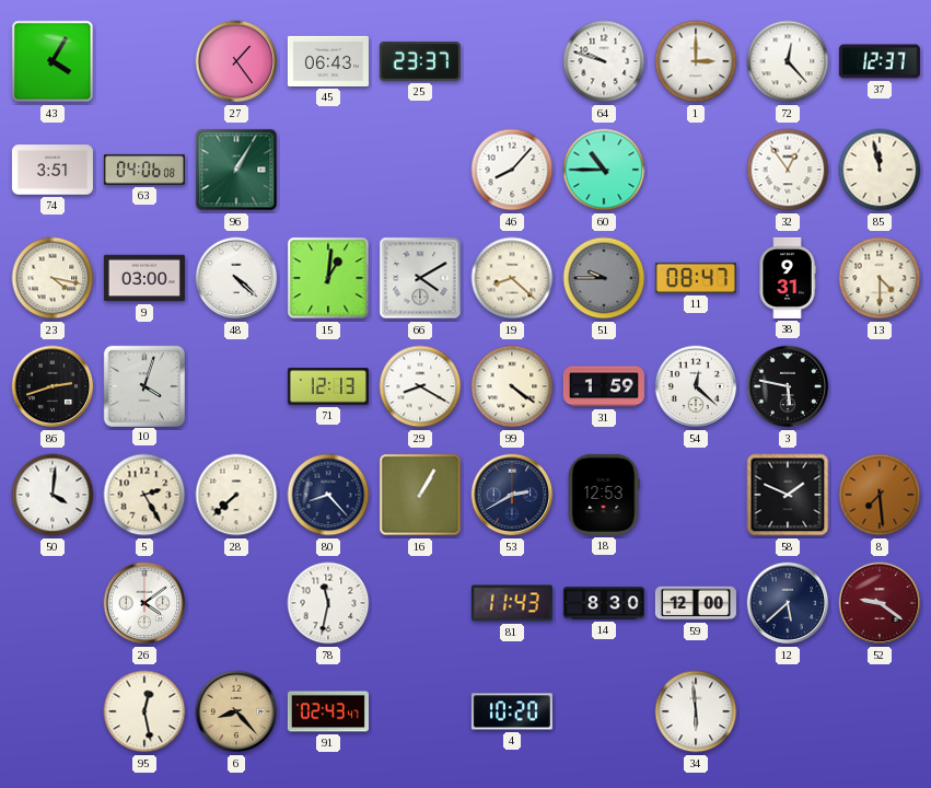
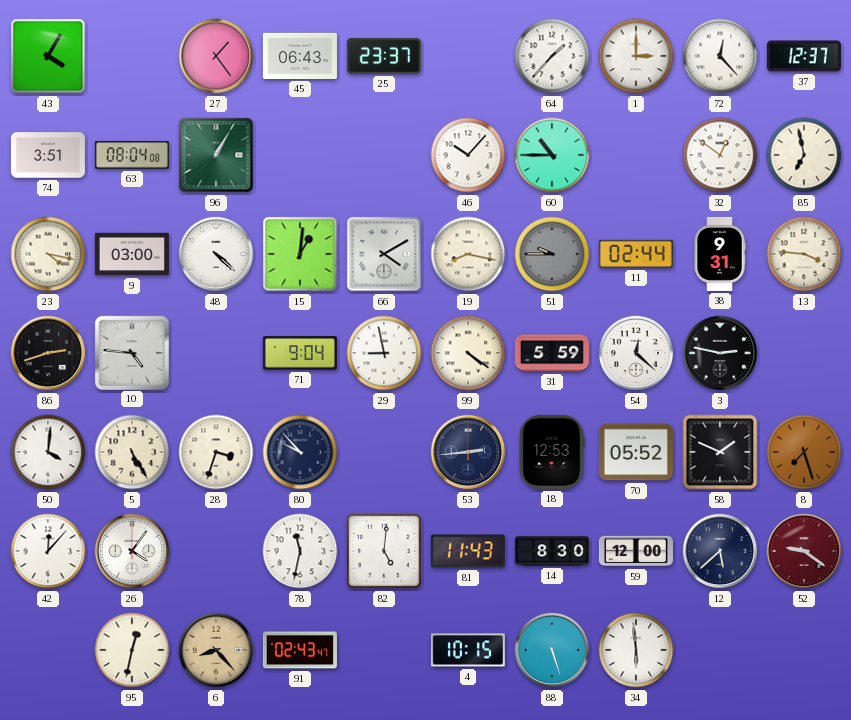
64: 9:48 -> 1:37
63: 04:06 -> 08:04
46: 8:07 -> 10:07
32: 12:54 -> 12:51
85: 11:58 -> 6:58
19: 8:22 -> 8:17
11: 08:47 -> 02:44
13: 4:30 -> 3:46
10: 4:03 -> 4:46
71: 12:13 -> 9:04
29: 8:20 -> 8:58
31: 1:59 -> 5:59
3: 5:47 -> 2:47
5: 2:25 -> 5:25
28: 7:38 -> 3:33
80: 8:23 -> 9:53
16: 1:05 -> none
53: 2:40 -> 2:44
70: none -> 05:52
8: 7:29 -> 7:27
42: none -> 12:07
26: 4:09 -> 4:06
82: none -> 5:01
95: 12:28 -> 12:32
4: 10:20 -> 10:15
88: none -> 5:27
